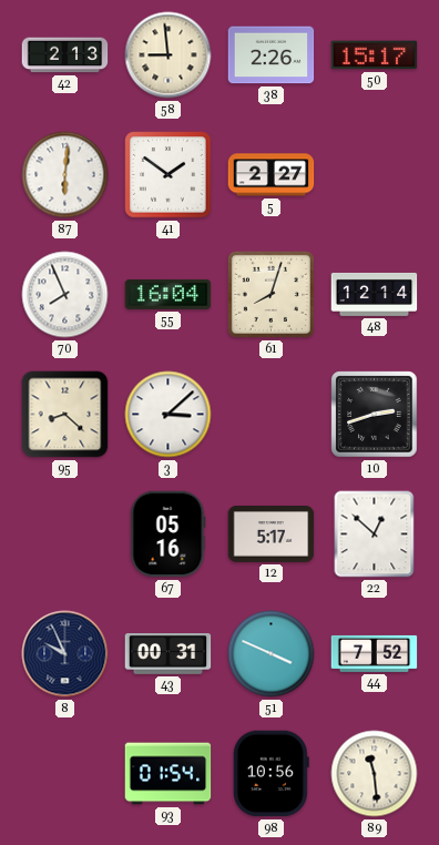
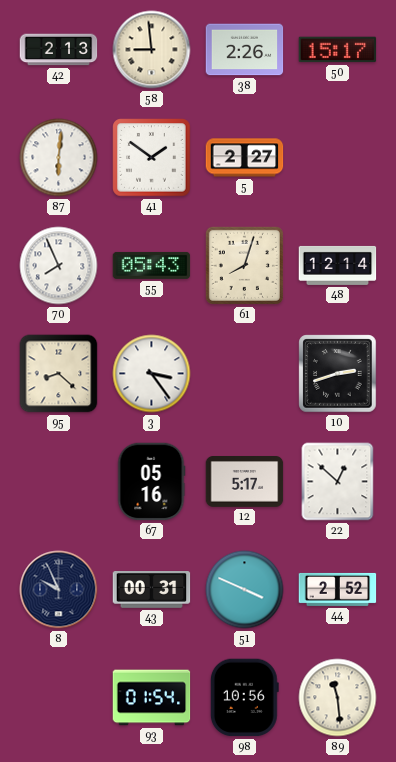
55: 16:04 -> 05:43
3: 3:08 -> 3:24
44: 7:52 -> 2:52
